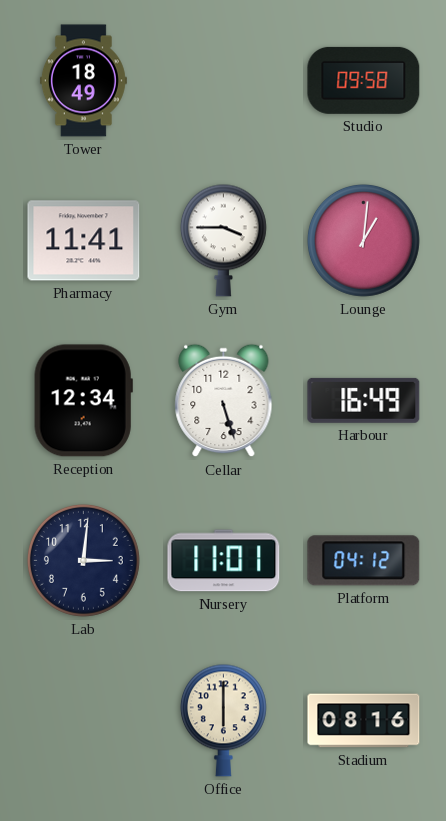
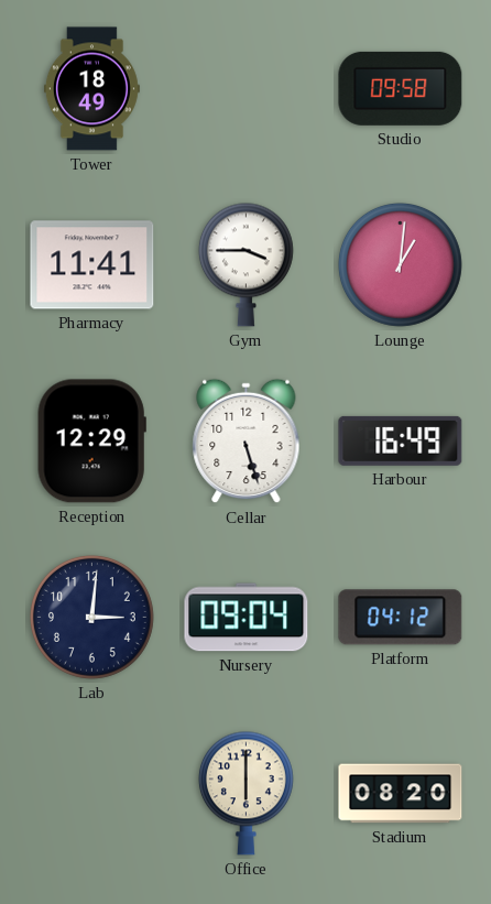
Reception: 12:34 -> 12:29
Nursery: 11:01 -> 09:04
Stadium: 08:16 -> 08:20
